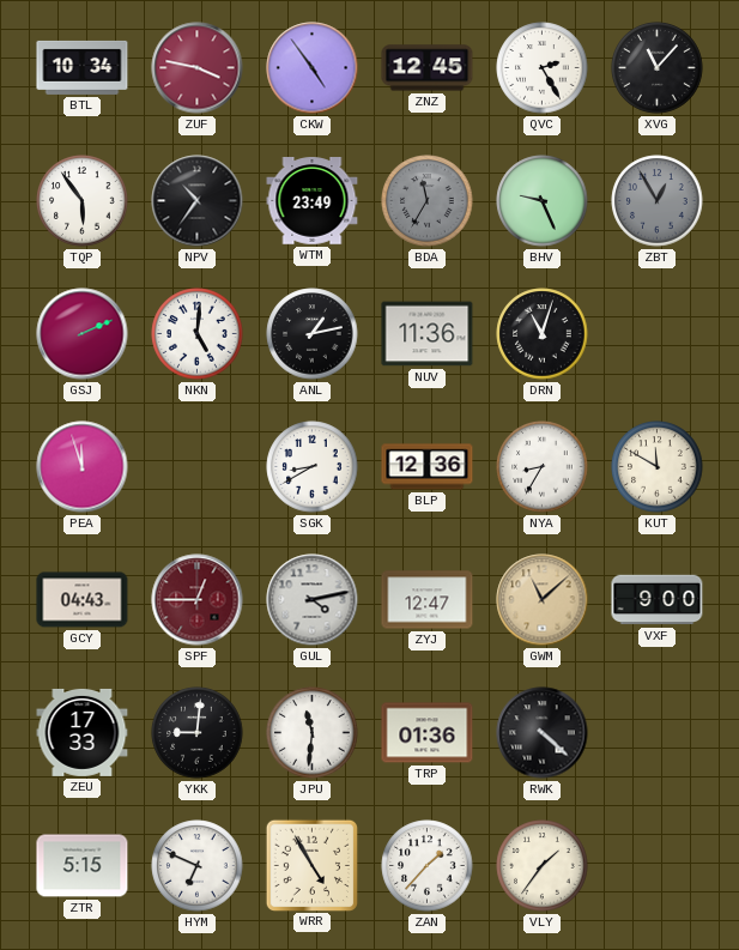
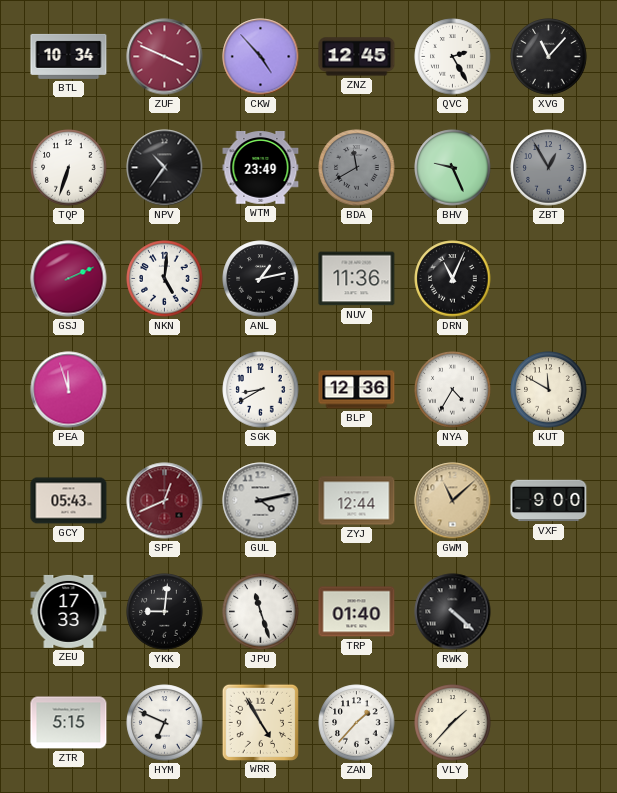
ZUF: 3:47 -> 3:49
CKW: 4:54 -> 4:53
TQP: 5:54 -> 6:33
BDA: 11:35 -> 11:40
DRN: 11:03 -> 11:04
NYA: 8:35 -> 4:35
GCY: 04:43 -> 05:43
SPF: 12:45 -> 12:41
ZYJ: 12:47 -> 12:44
JPU: 11:31 -> 11:27
TRP: 01:36 -> 01:40
VLY: 1:36 -> 1:37
